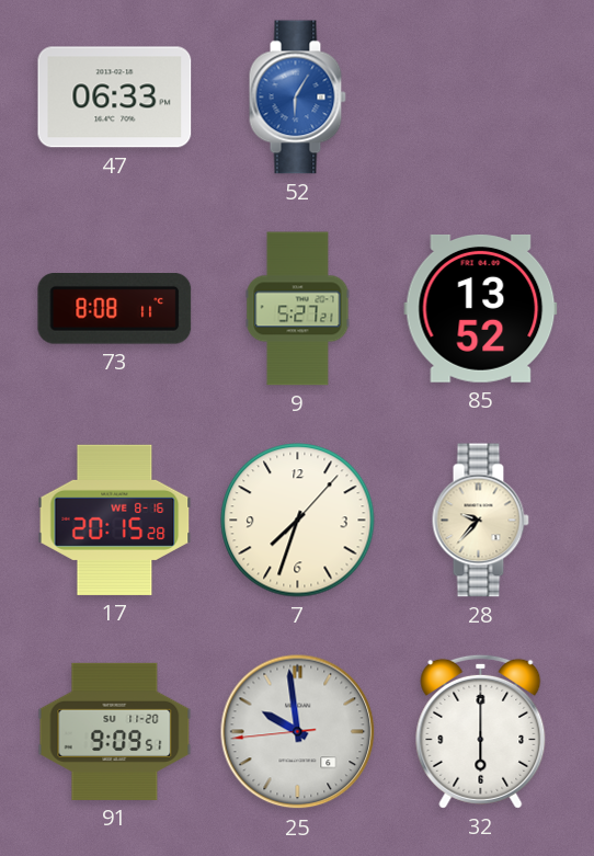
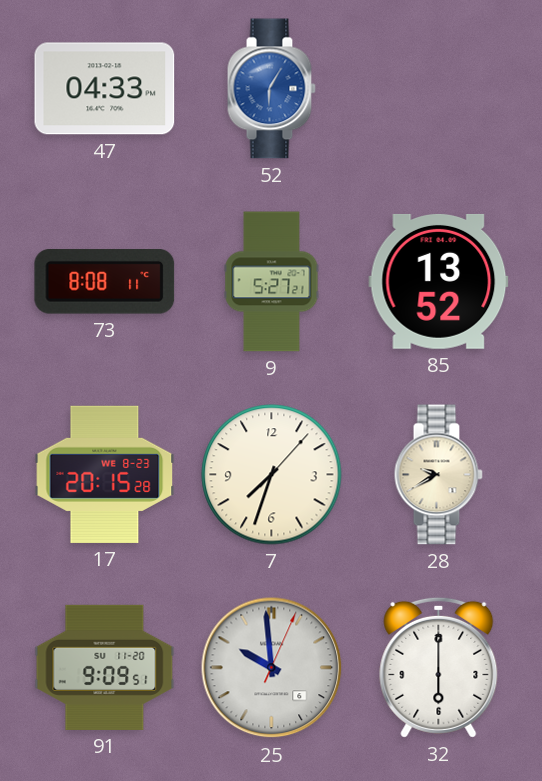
47: 06:33 -> 04:33
17 date: WE 8-16 -> WE 8-23
28: 9:37 -> 9:40
25: 9:58 -> 9:59
